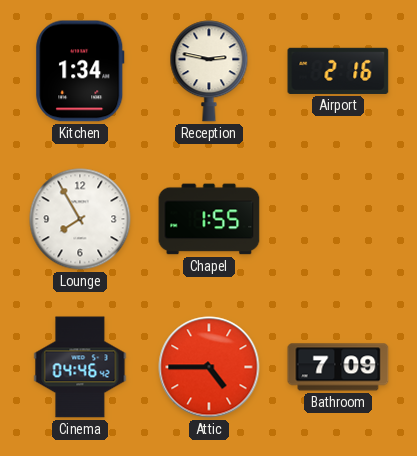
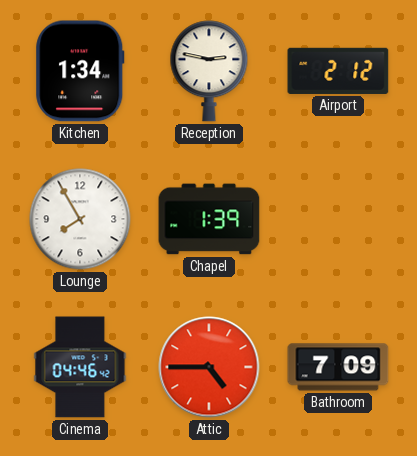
Airport: 2:16 -> 2:12
Chapel: 1:55 -> 1:39
